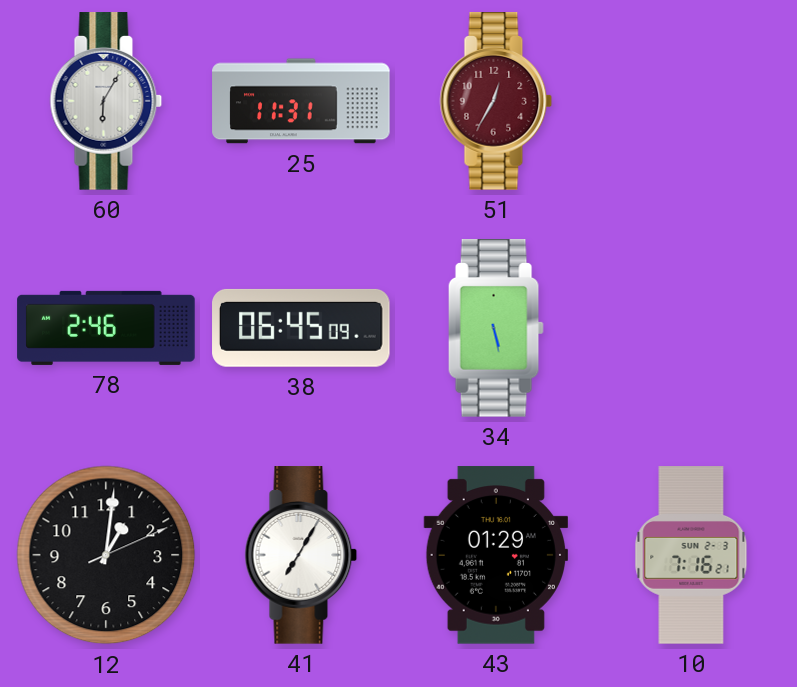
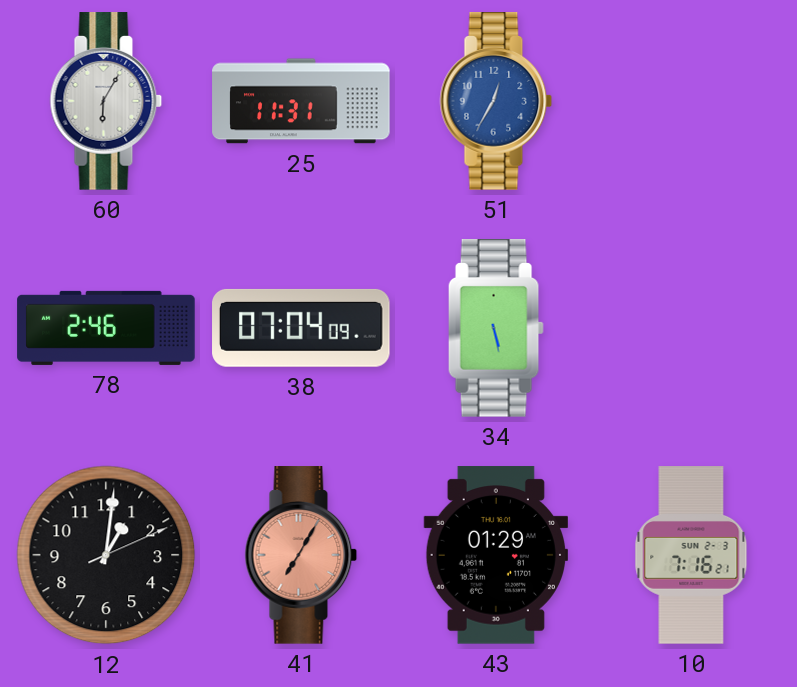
51 dial: burgundy -> blue
38: 06:45 -> 07:04
41 dial: white -> salmon
